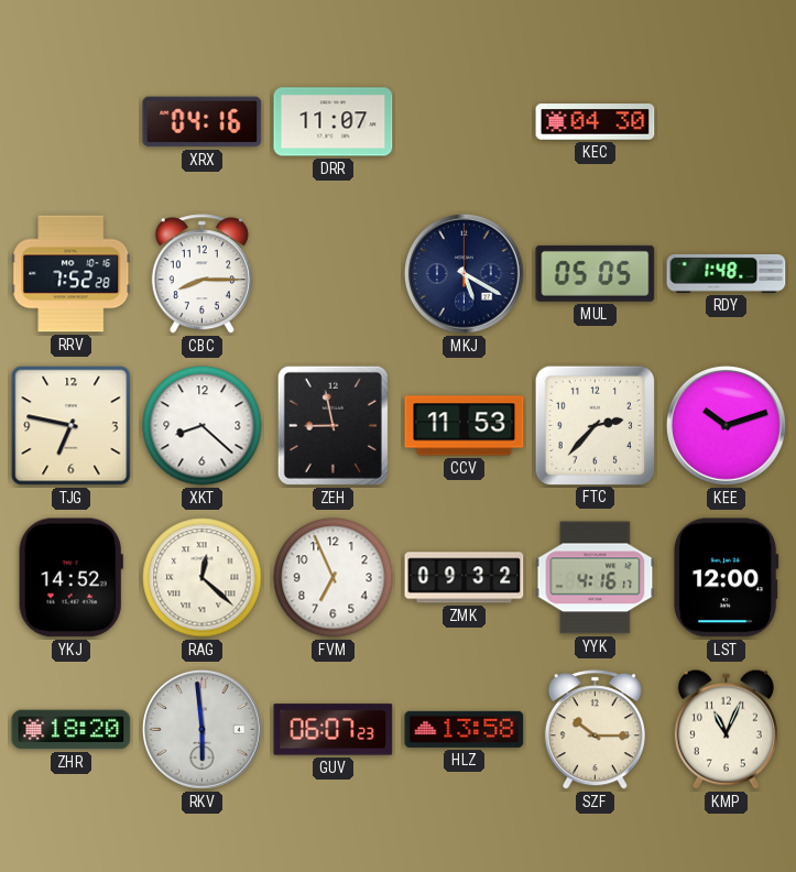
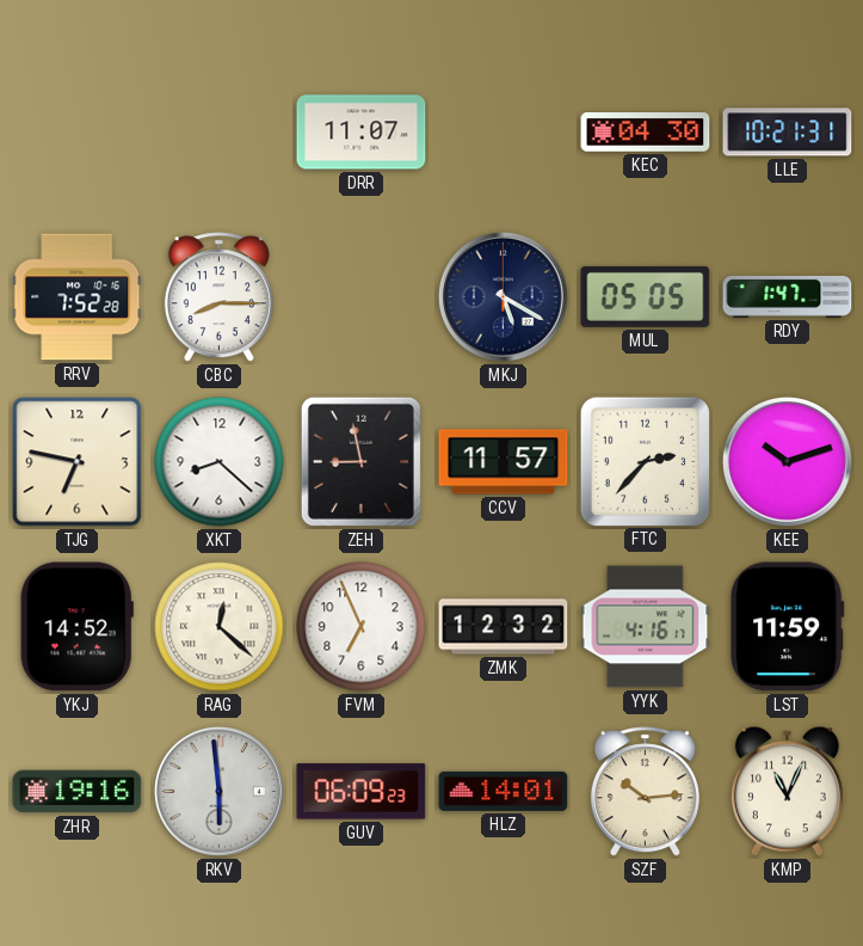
XRX: 04:16 -> none
LLE: none -> 10:21
RDY: 1:48 -> 1:47
CCV: 11:53 -> 11:57
ZMK: 09:32 -> 12:32
LST: 12:00 -> 11:59
ZHR: 18:20 -> 19:16
GUV: 06:07 -> 06:09
HLZ: 13:58 -> 14:01
SZF: 10:15 -> 10:14
